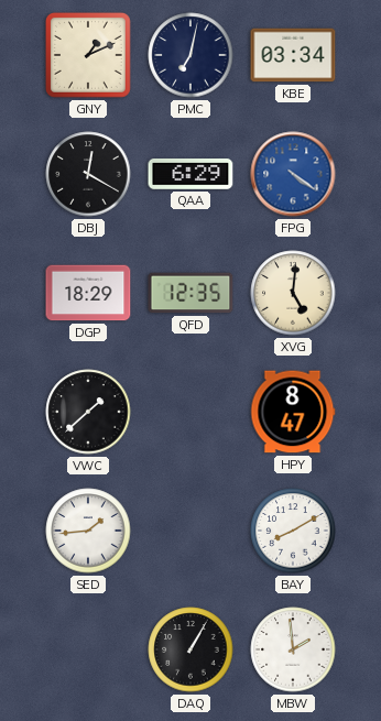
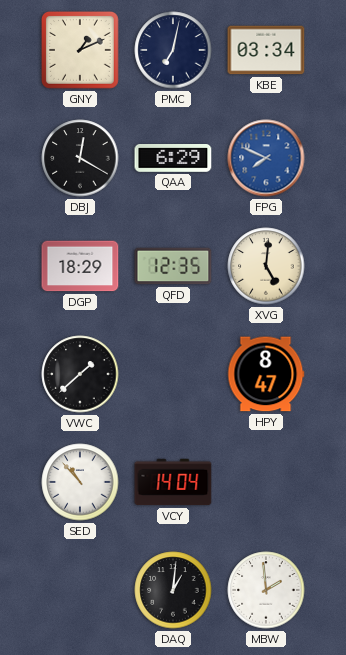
FPG: 4:21 -> 7:49
SED: 1:44 -> 10:53
VCY: none -> 14:04
BAY: 8:10 -> none
DAQ: 1:05 -> 1:01
